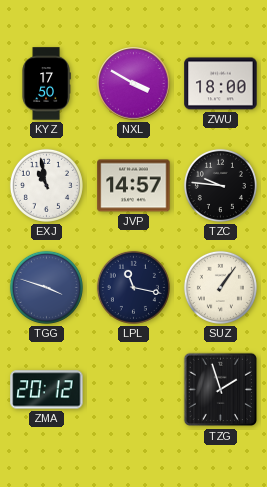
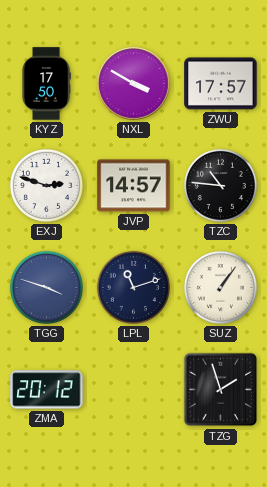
ZWU: 18:00 -> 17:57
EXJ: 10:58 -> 2:48
TZC: 9:46 -> 10:46
LPL: 11:17 -> 11:12
